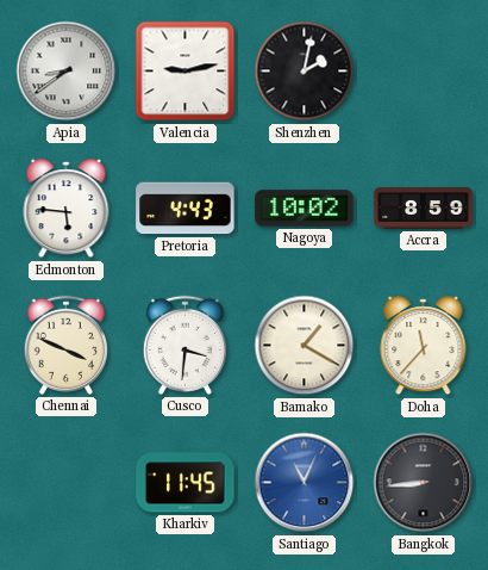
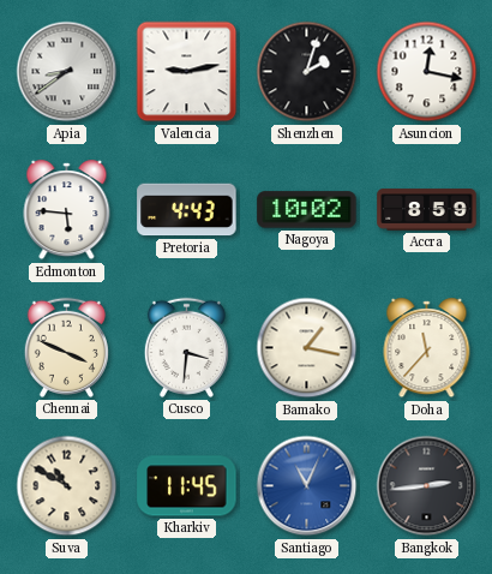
Shenzhen: 2:02 -> 2:03
Asuncion: none -> 12:17
Bamako: 1:20 -> 1:17
Suva: none -> 10:50
Bangkok: 8:44 -> 2:44
